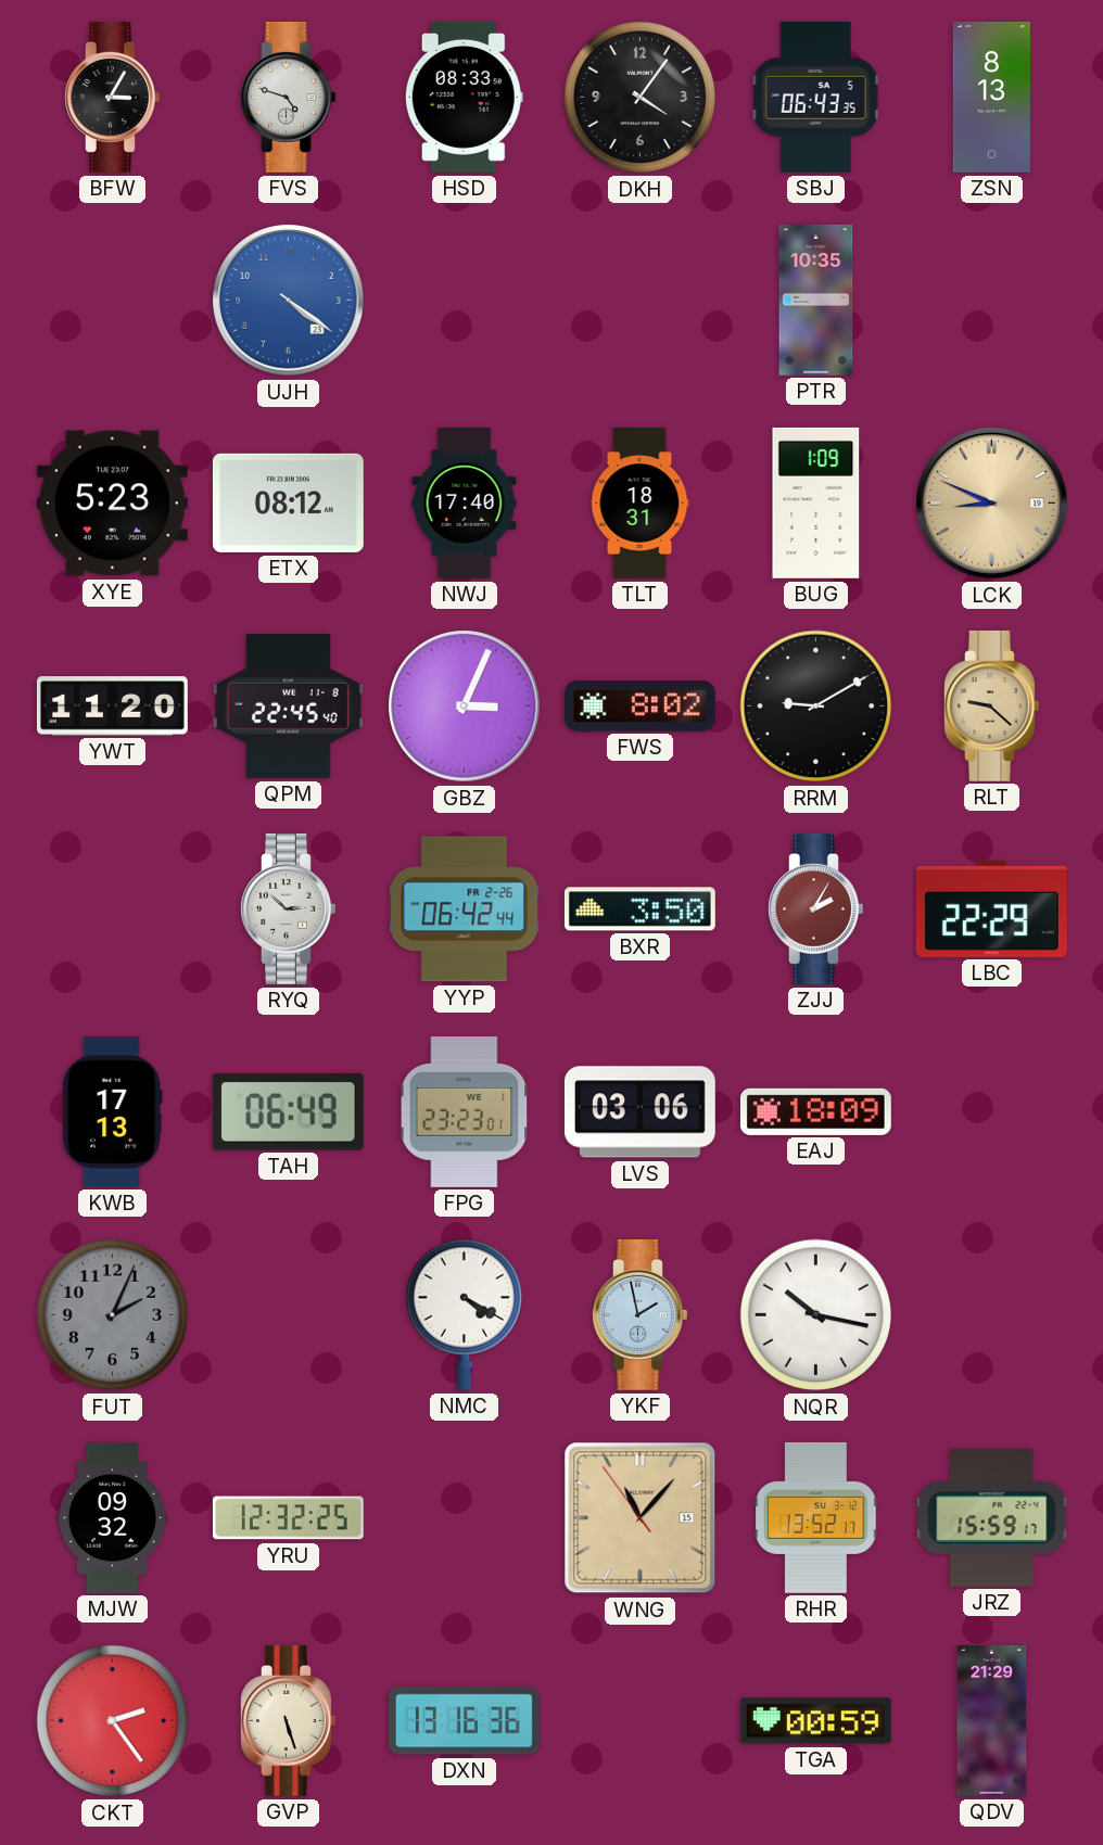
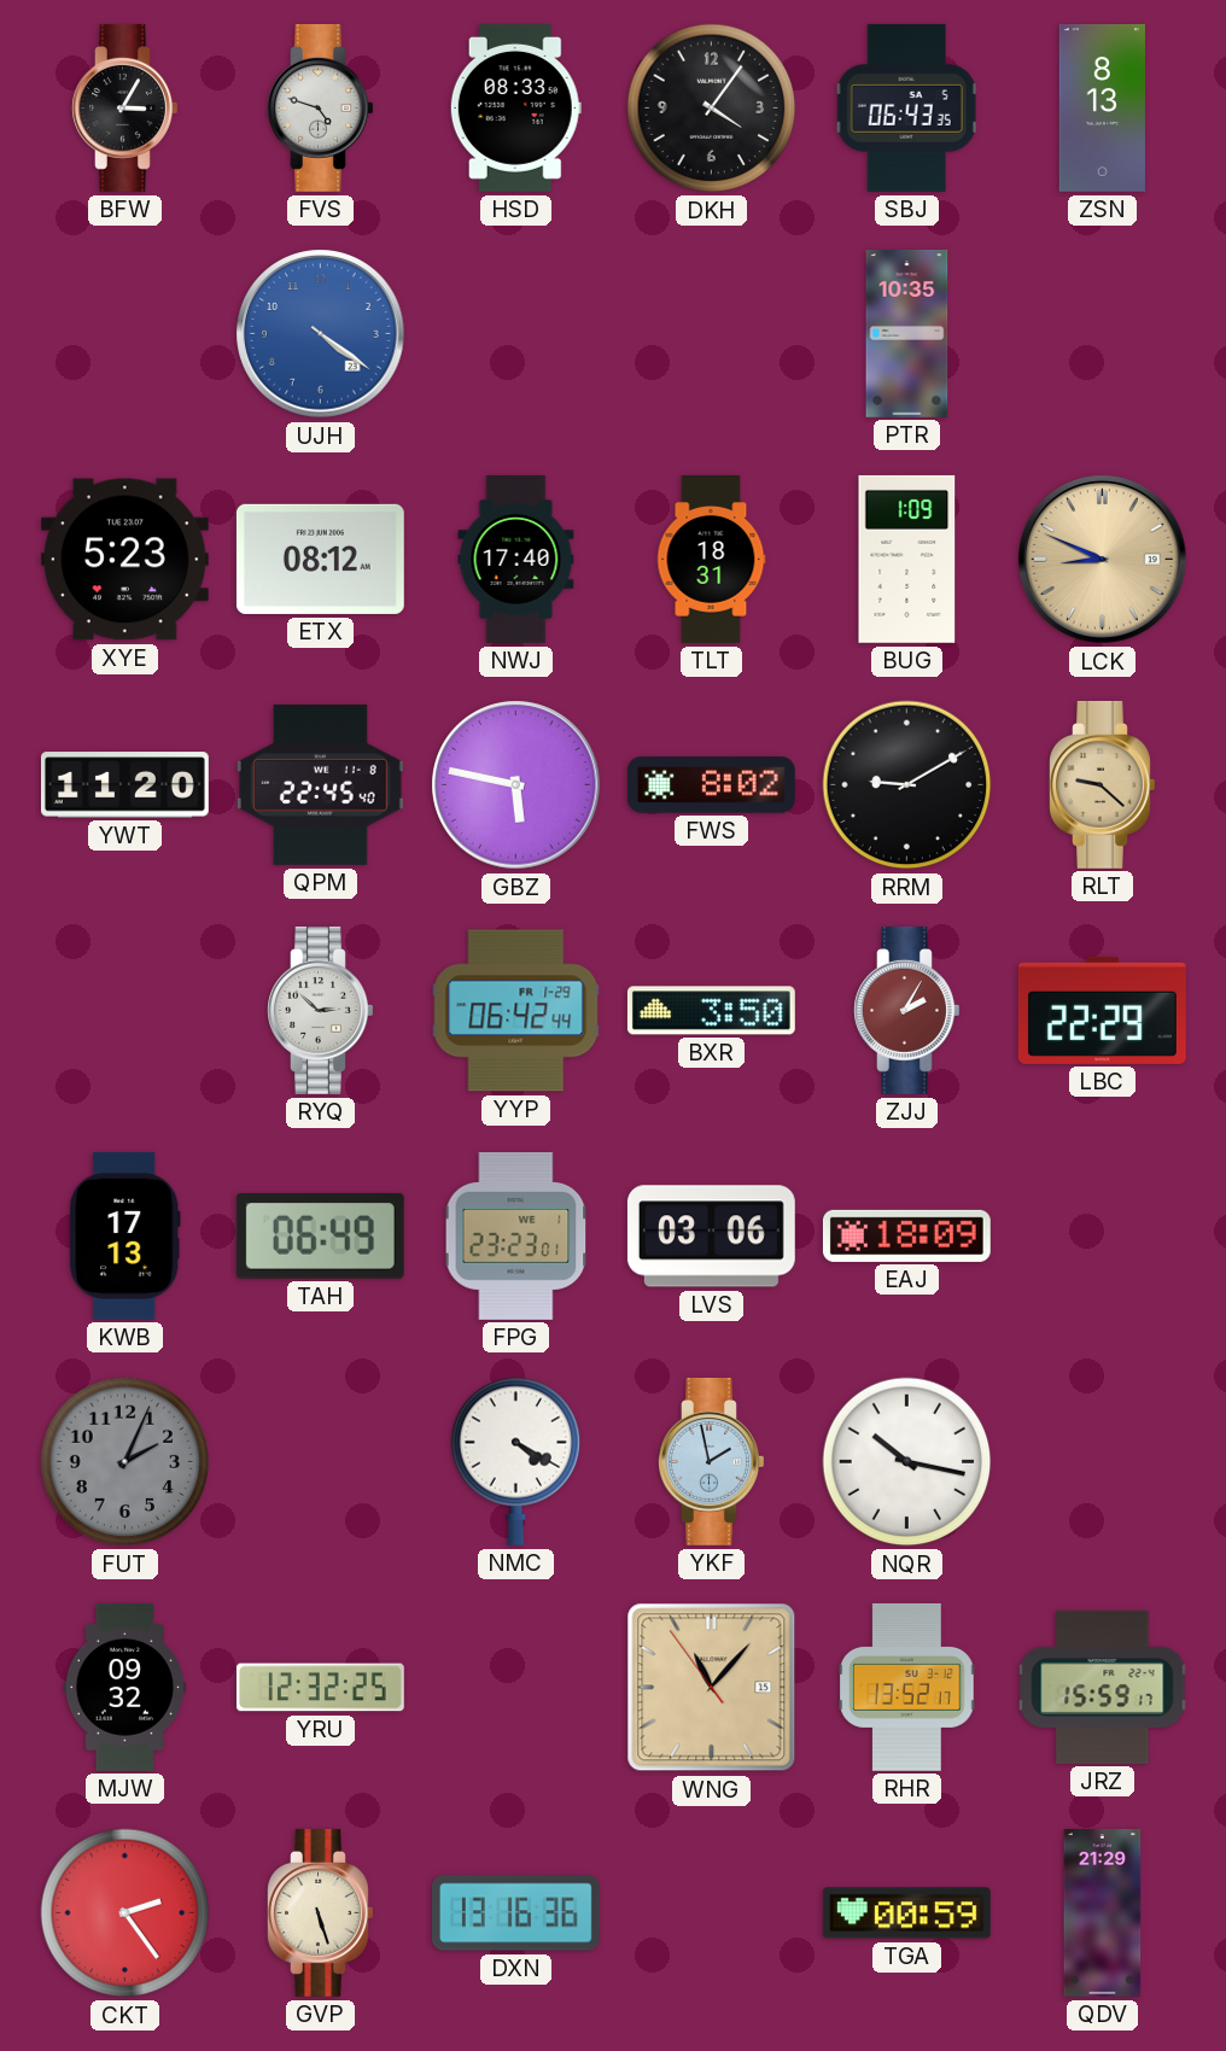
GBZ: 3:04 -> 5:47
YYP date: FR 2-26 -> FR 1-29
